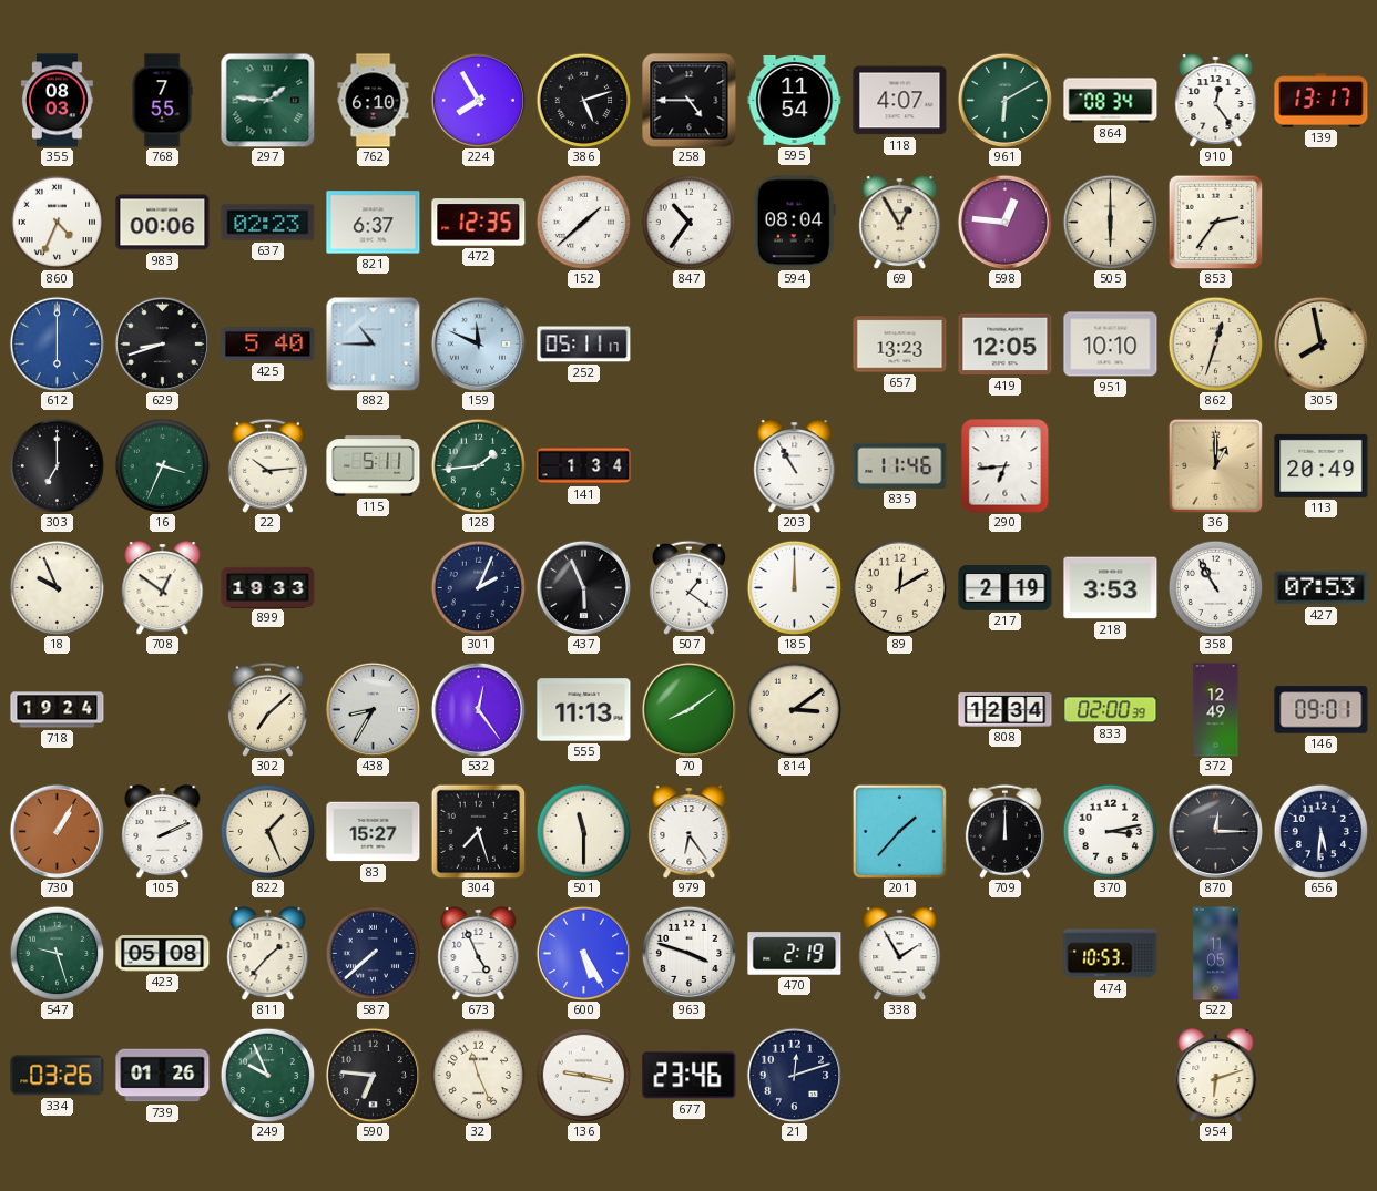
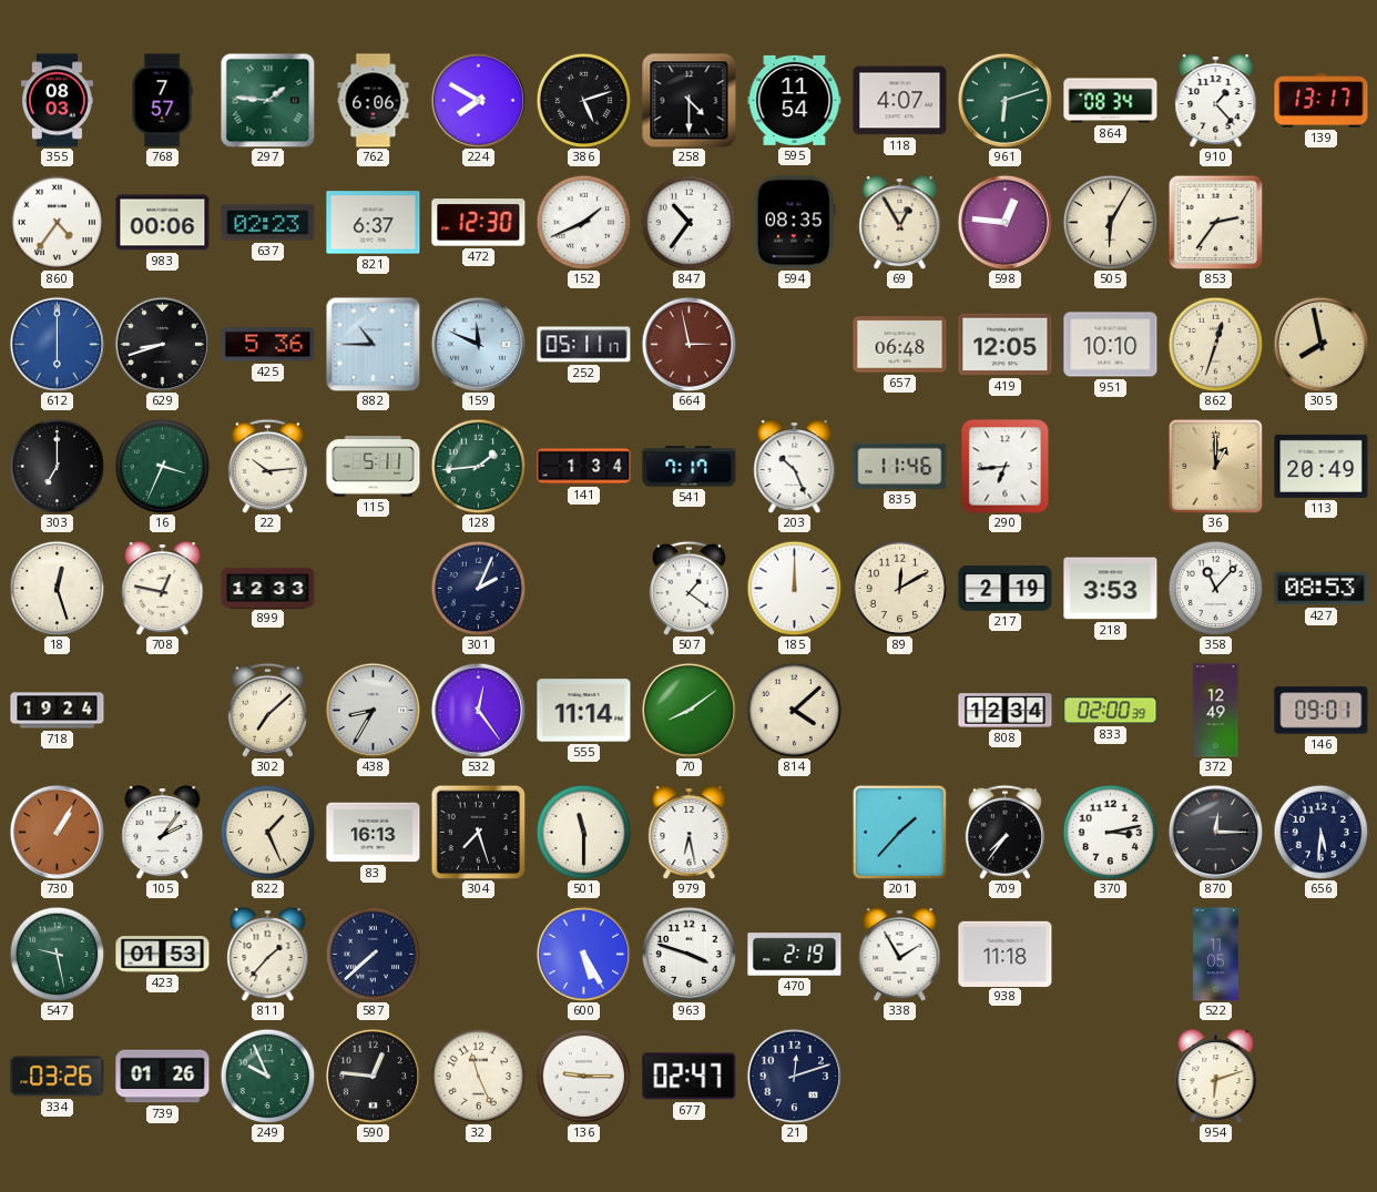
768: 7:55 -> 7:57
762: 6:10 -> 6:06
224: 7:55 -> 7:50
258: 4:45 -> 4:30
961: 6:10 -> 6:12
910: 12:24 -> 1:23
860: 4:34 -> 4:36
472: 12:35 -> 12:30
152: 1:38 -> 1:41
594: 08:04 -> 08:35
505: 6:00 -> 6:05
425: 5:40 -> 5:36
664: none -> 2:58
657: 13:23 -> 06:48
541: none -> 7:17
203: 10:55 -> 10:26
18: 9:56 -> 12:27
708: 12:51 -> 12:47
899: 19:33 -> 12:33
437: 5:56 -> none
358: 10:55 -> 11:07
427: 07:53 -> 08:53
555: 11:13 -> 11:14
814: 3:09 -> 4:08
105: 2:11 -> 2:06
83: 15:27 -> 16:13
979: 6:24 -> 6:28
709: 12:00 -> 7:36
547: 9:27 -> 9:28
423: 05:08 -> 01:53
673: 4:56 -> none
938: none -> 11:18
474: 10:53 -> none
590: 6:46 -> 12:46
136: 9:17 -> 9:15
677: 23:46 -> 02:47
